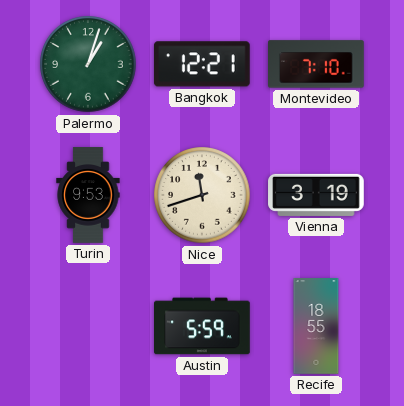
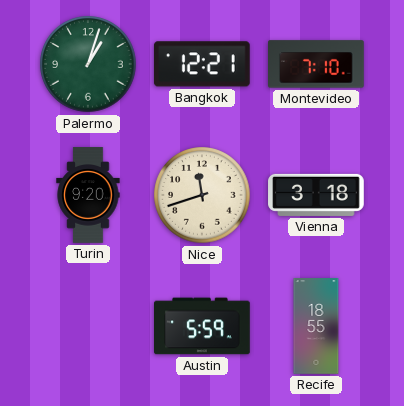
Turin: 9:53 -> 9:20
Vienna: 3:19 -> 3:18
